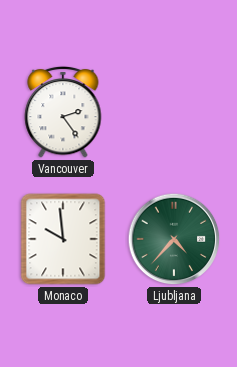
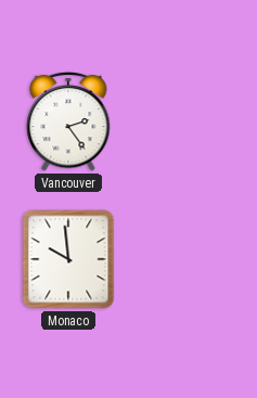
Ljubljana: 4:37 -> none
